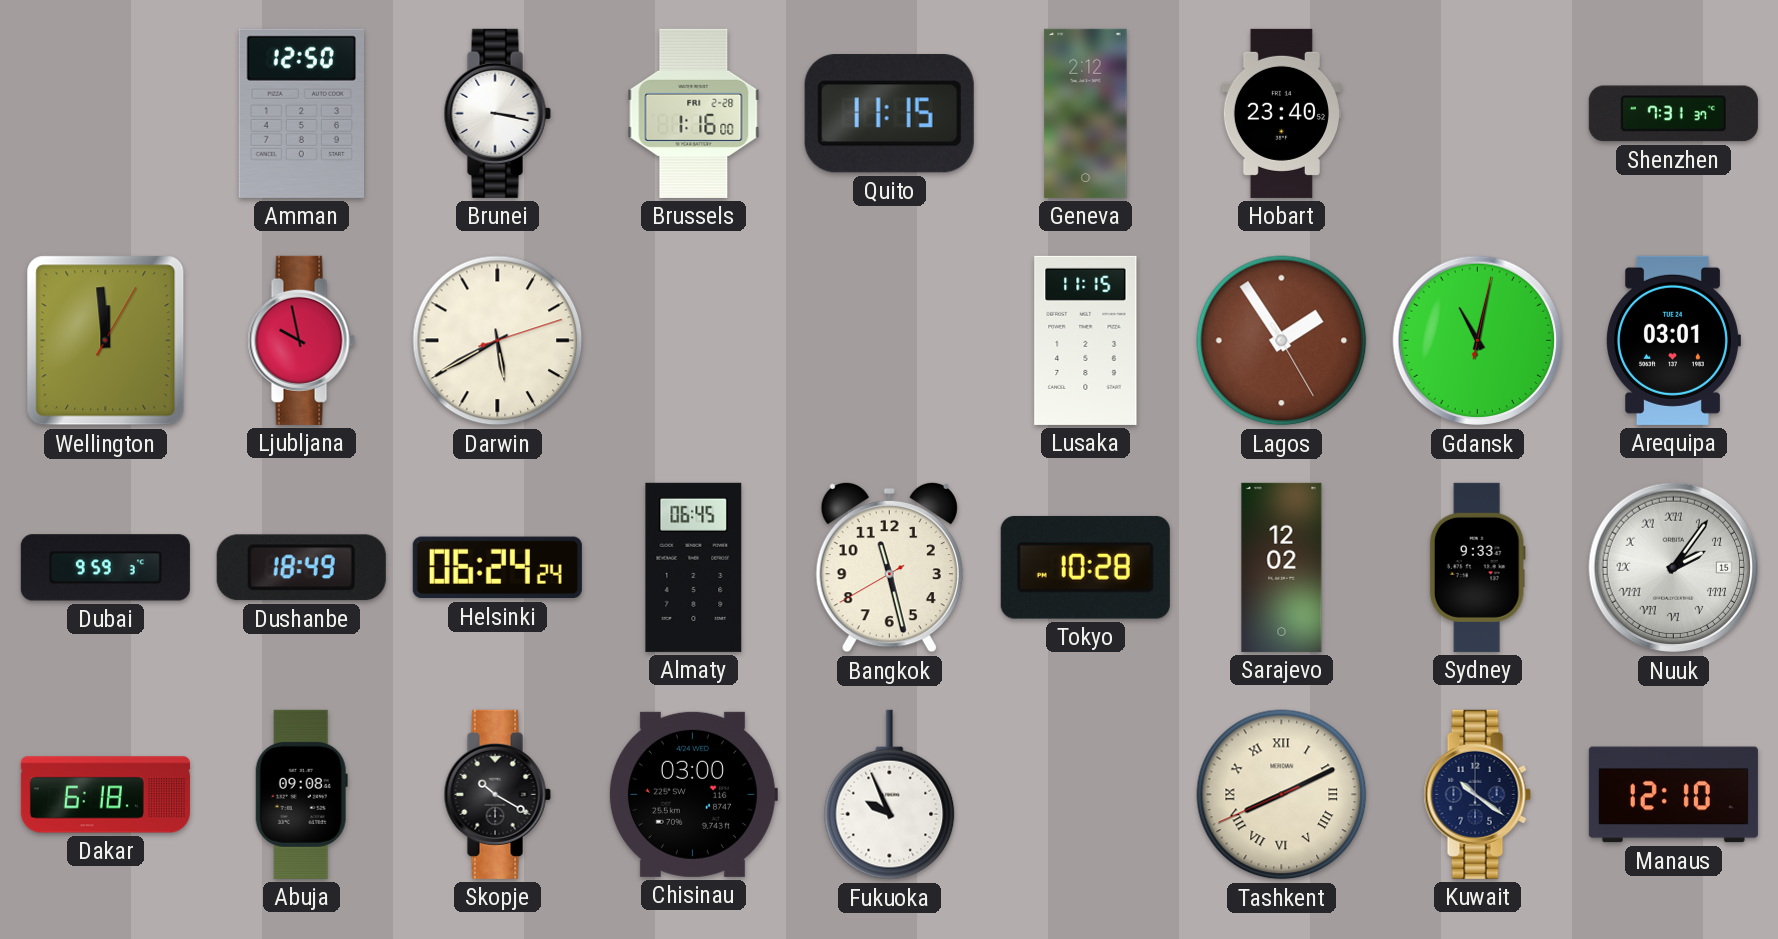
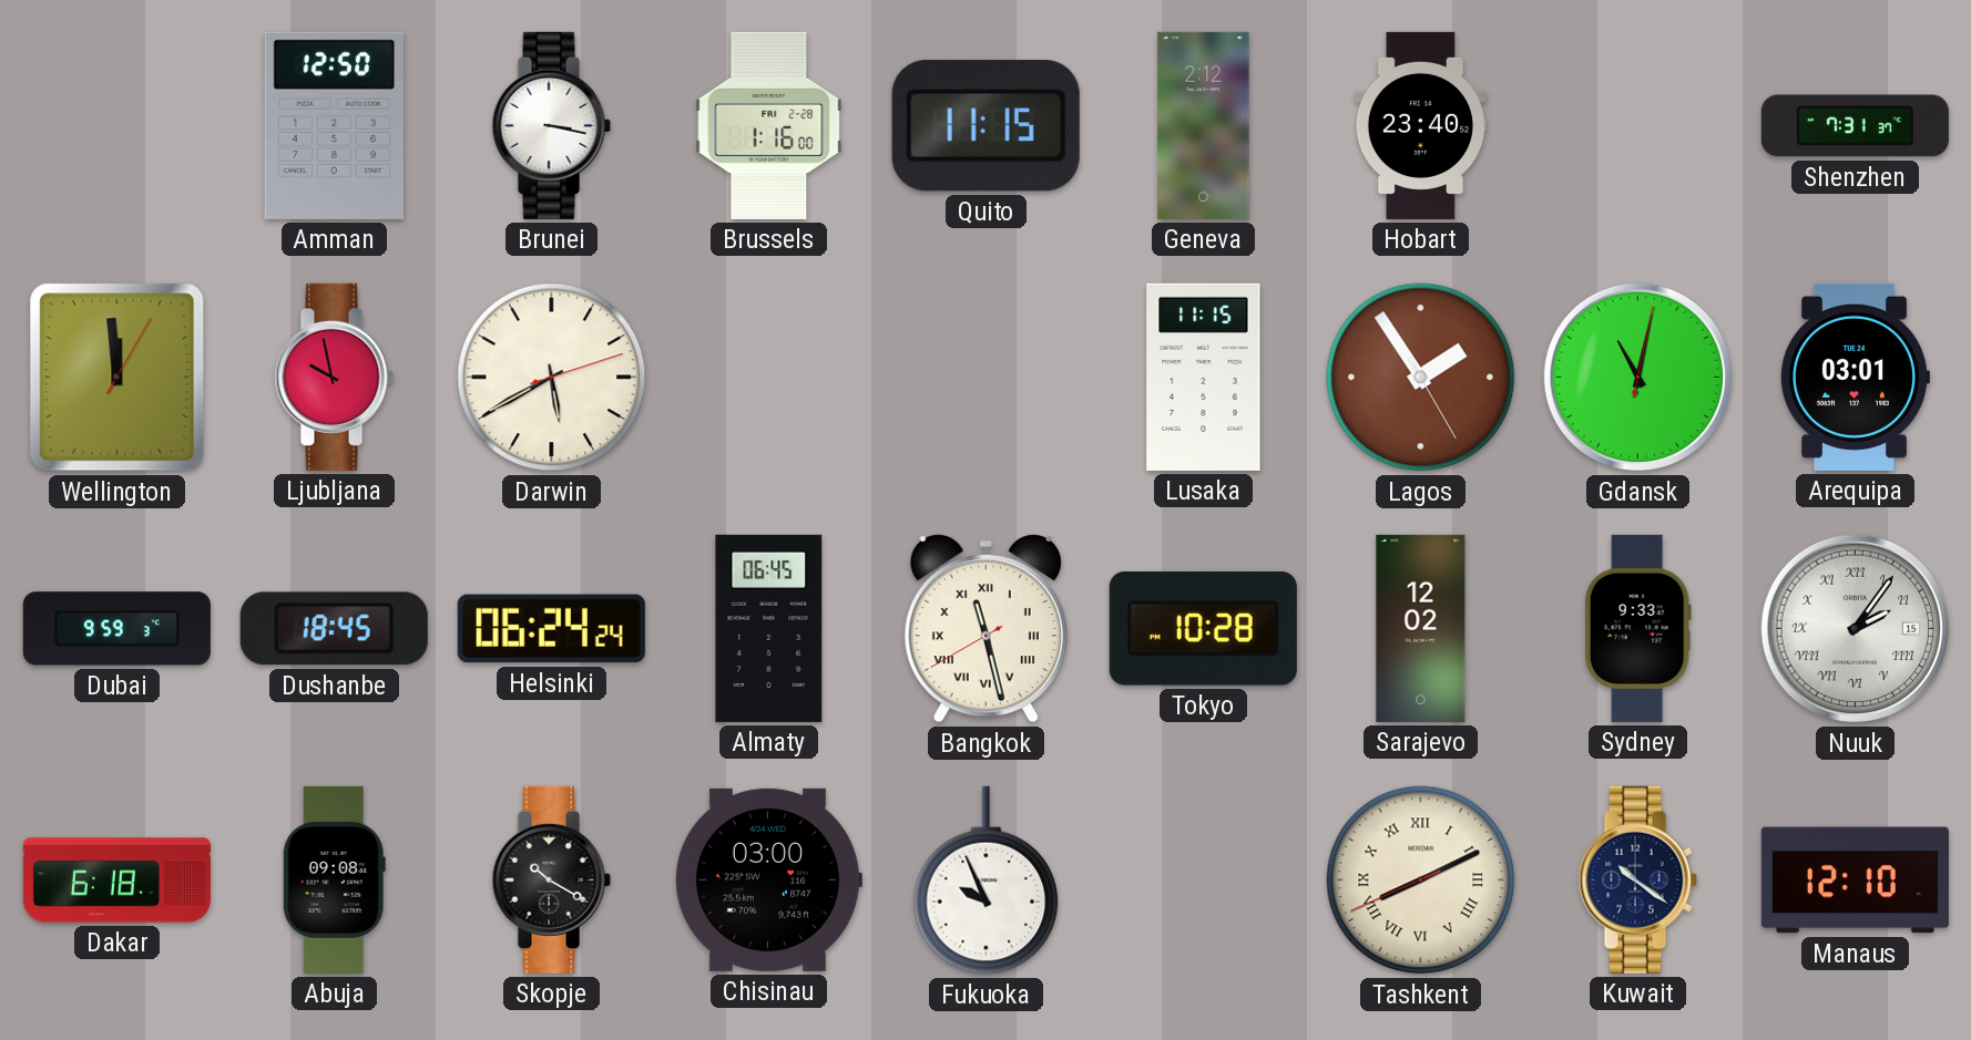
Dushanbe: 18:49 -> 18:45
Bangkok numerals: Arabic -> Roman
